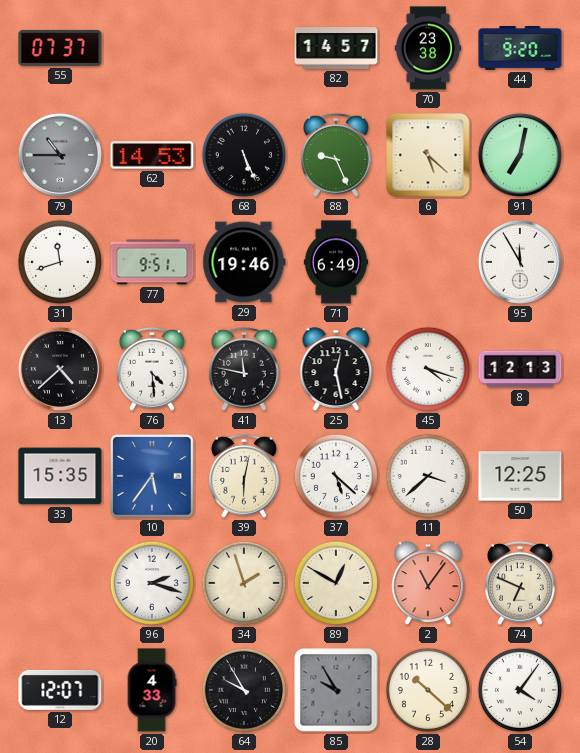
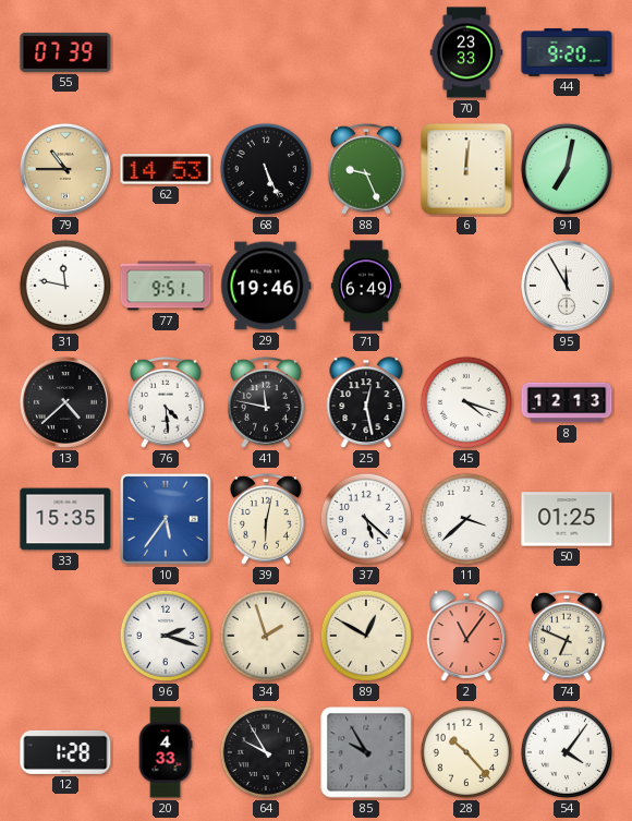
55: 07:37 -> 07:39
82: 14:57 -> none
70: 23:38 -> 23:33
79 dial: grey -> champagne
6: 5:22 -> 12:01
31: 11:42 -> 11:47
50: 12:25 -> 01:25
12: 12:07 -> 1:28
28: 10:22 -> 10:23
